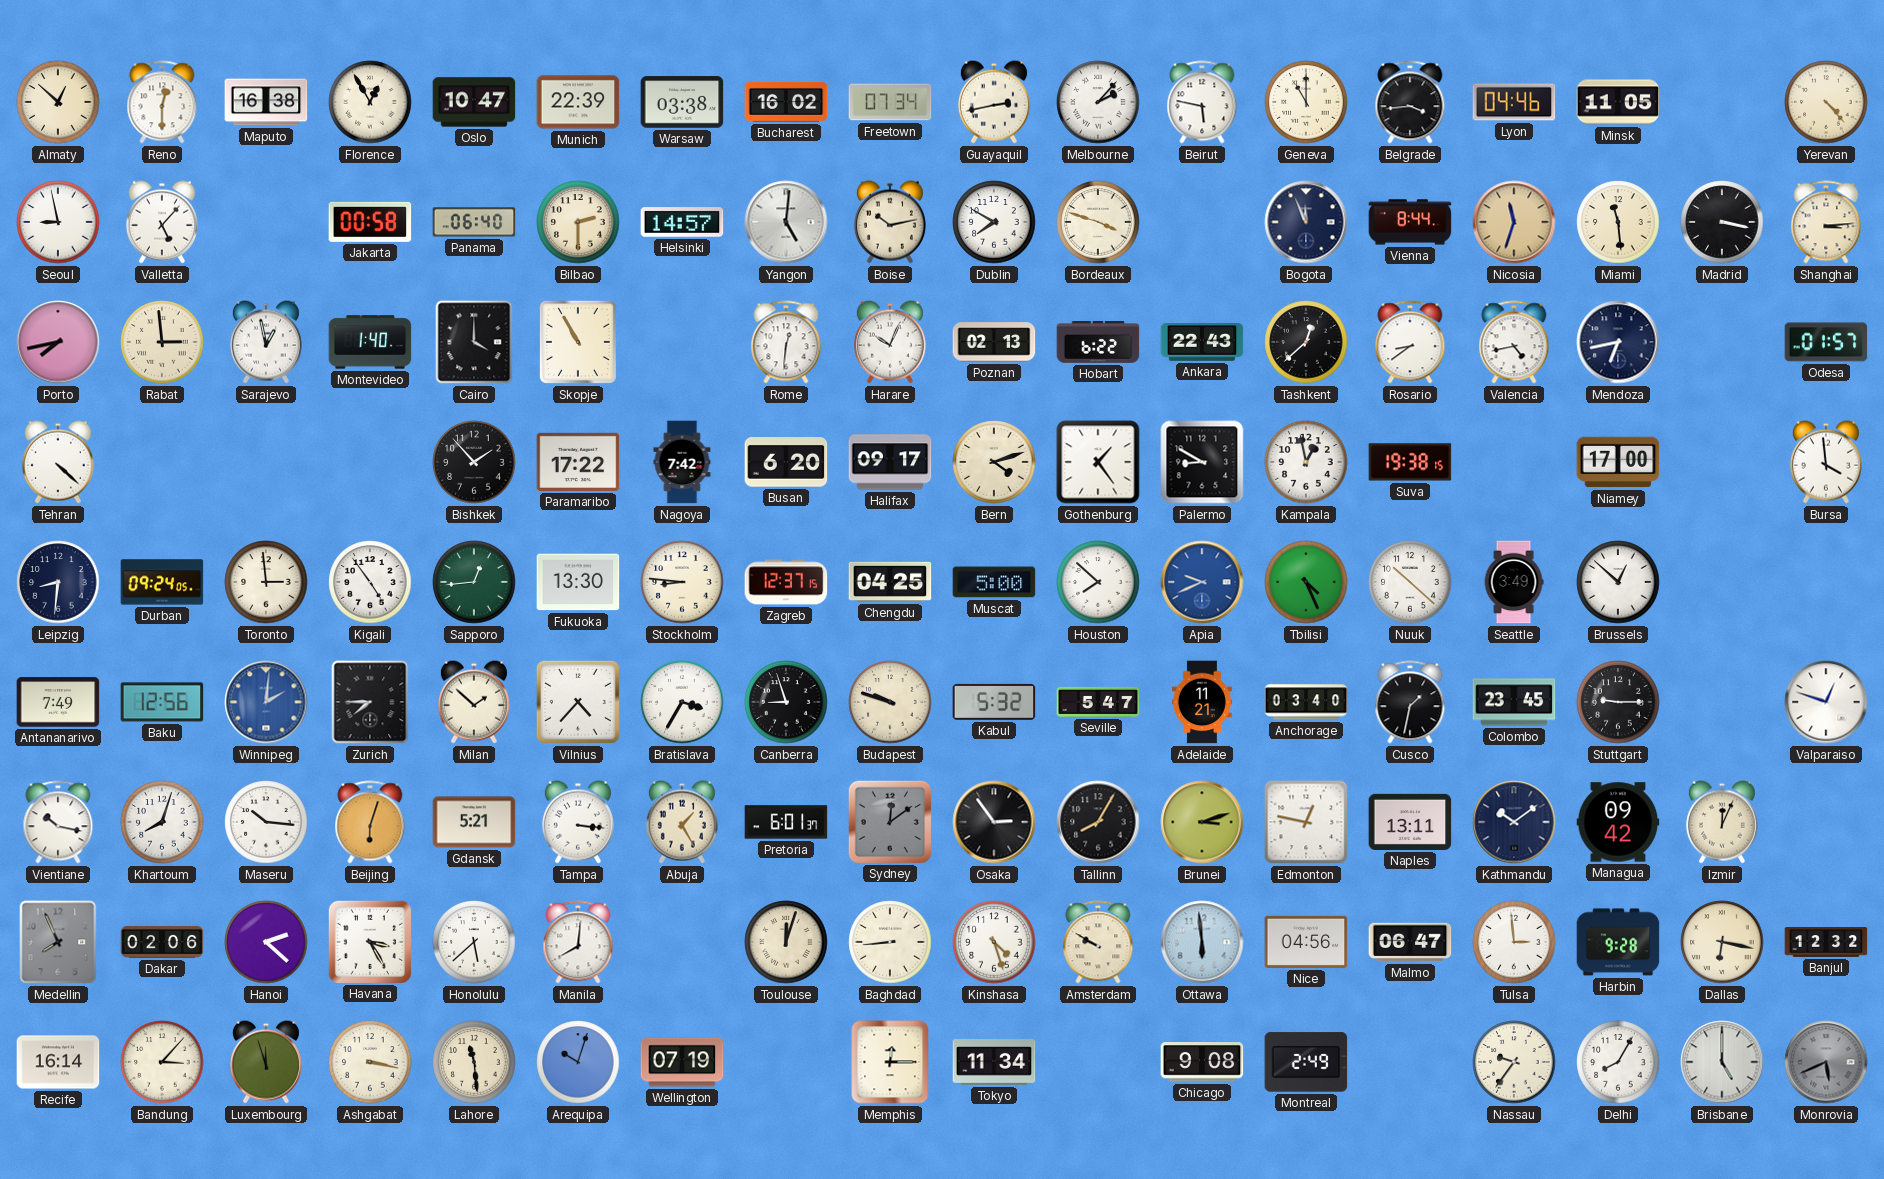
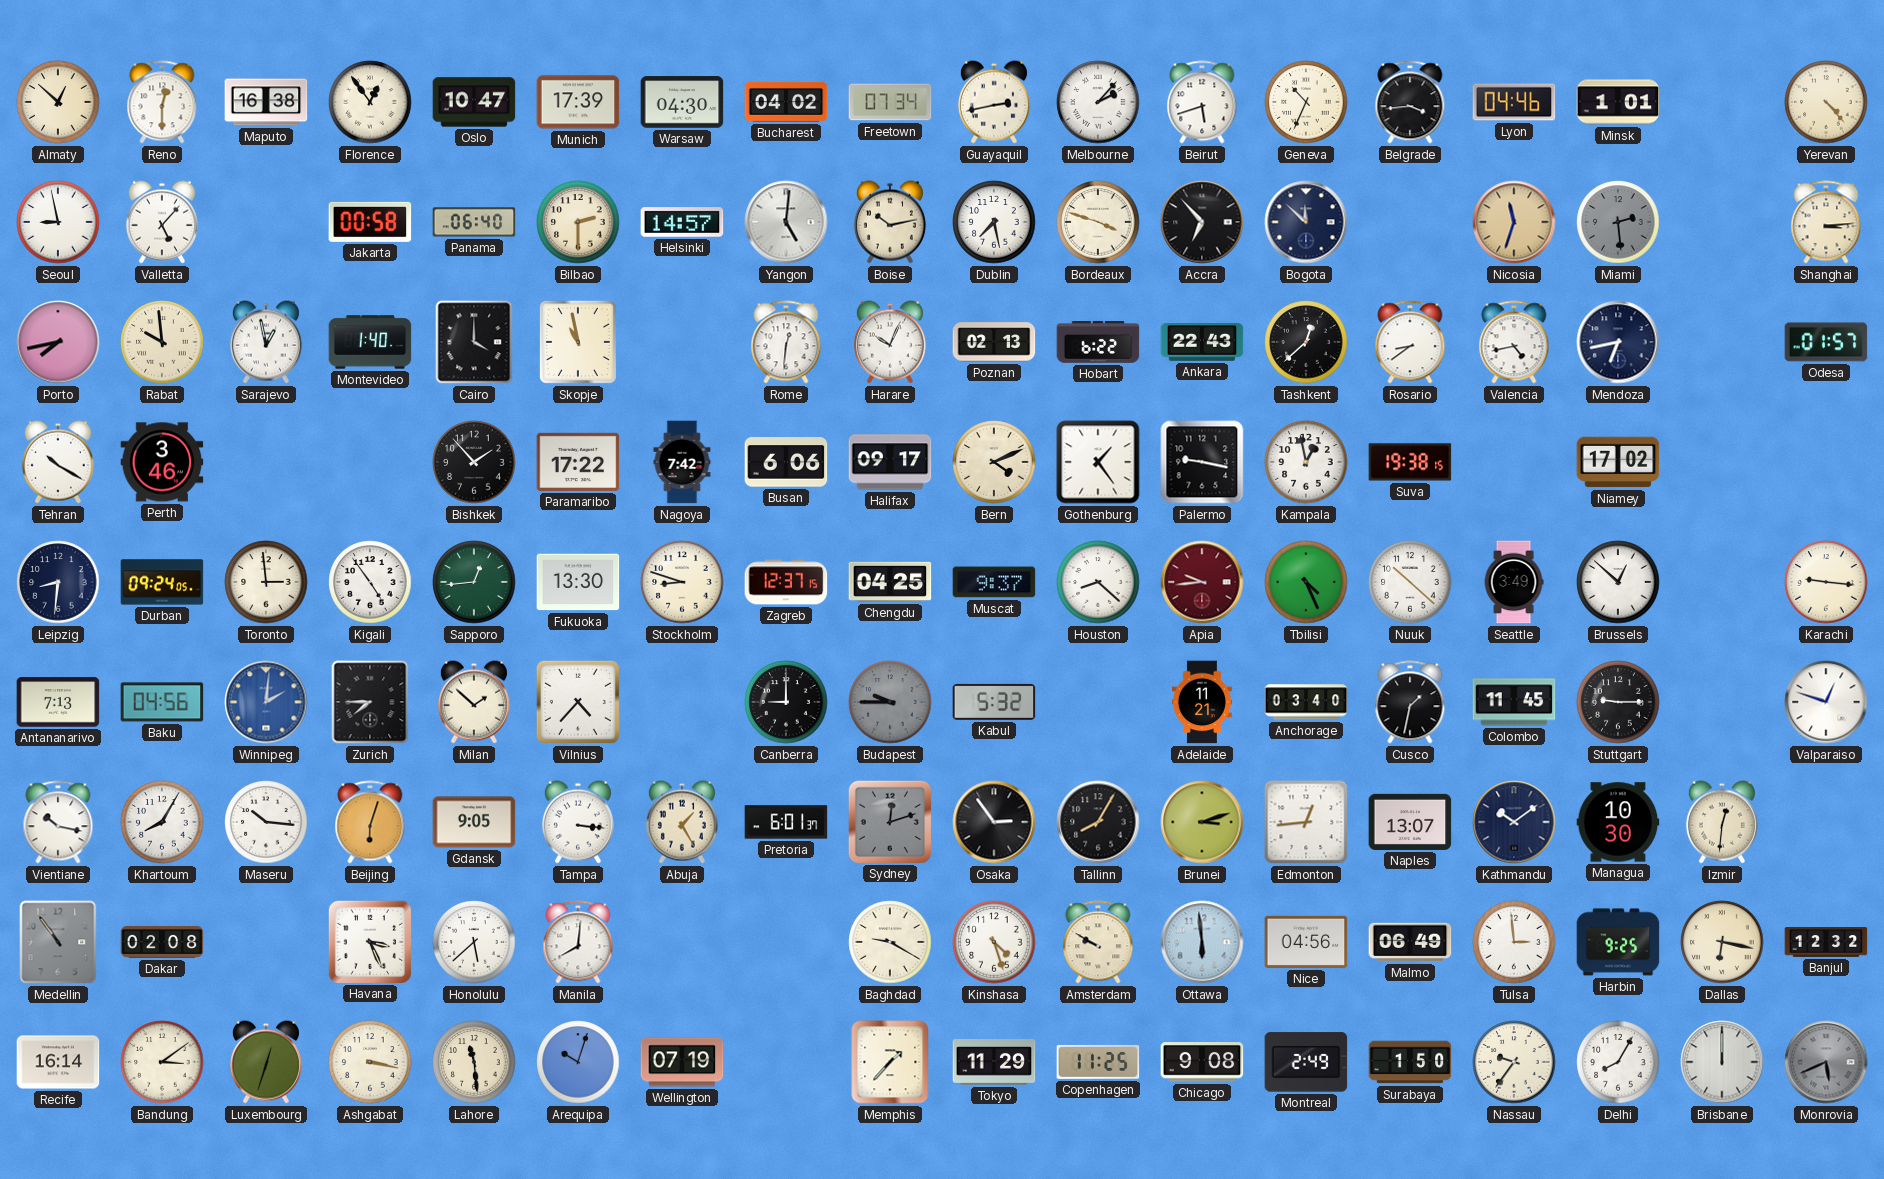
Florence: 12:55 -> 12:54
Munich: 22:39 -> 17:39
Warsaw: 03:38 -> 04:30
Bucharest: 16:02 -> 04:02
Beirut: 5:47 -> 5:42
Geneva: 11:00 -> 10:34
Minsk: 11:05 -> 1:01
Dublin: 7:50 -> 7:28
Accra: none -> 6:53
Bogota: 11:56 -> 11:52
Vienna: 8:44 -> none
Miami: 11:29 -> 2:29
Miami dial: cream -> grey
Madrid: 3:17 -> none
Rabat: 2:59 -> 9:59
Skopje: 10:55 -> 10:58
Tehran: 4:22 -> 10:20
Perth: none -> 3:46
Busan: 6:20 -> 6:06
Bern: 4:12 -> 4:11
Palermo: 8:50 -> 9:17
Niamey: 17:00 -> 17:02
Bursa: 3:59 -> none
Stockholm: 8:46 -> 8:48
Muscat: 5:00 -> 9:37
Houston: 7:52 -> 8:22
Apia: 9:41 -> 9:44
Apia dial: blue -> burgundy
Karachi: none -> 9:16
Antananarivo: 7:49 -> 7:13
Baku: 12:56 -> 04:56
Bratislava: 3:35 -> none
Canberra: 8:57 -> 9:00
Budapest: 9:48 -> 9:45
Budapest dial: cream -> grey
Seville: 5:47 -> none
Colombo: 23:45 -> 11:45
Khartoum: 8:03 -> 8:05
Gdansk: 5:21 -> 9:05
Sydney: 12:09 -> 12:12
Edmonton: 12:47 -> 12:44
Naples: 13:11 -> 13:07
Managua: 09:42 -> 10:30
Izmir: 12:04 -> 12:31
Medellin: 7:56 -> 10:54
Dakar: 02:06 -> 02:08
Hanoi: 2:22 -> none
Havana: 3:25 -> 3:26
Toulouse: 12:03 -> none
Baghdad: 8:44 -> 9:20
Malmo: 06:47 -> 06:49
Harbin: 9:28 -> 9:25
Bandung: 3:07 -> 3:09
Luxembourg: 11:57 -> 12:33
Memphis: 12:15 -> 1:37
Tokyo: 11:34 -> 11:29
Copenhagen: none -> 11:25
Surabaya: none -> 1:50
Brisbane: 5:00 -> 12:00
